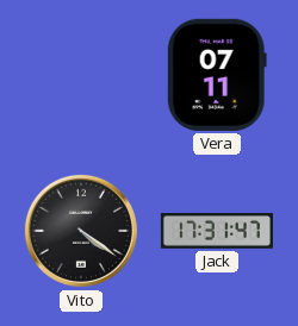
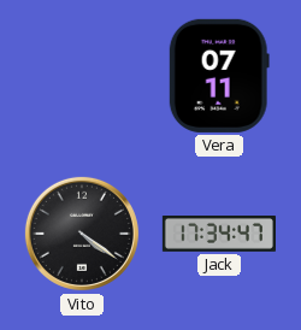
Jack: 17:31 -> 17:34
